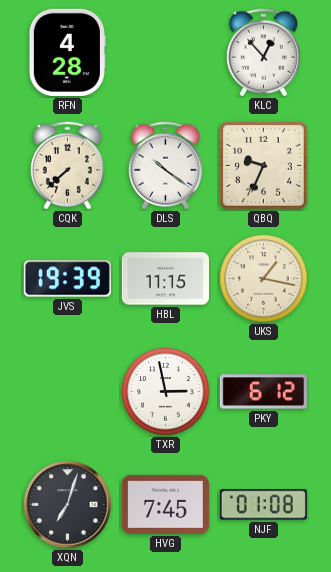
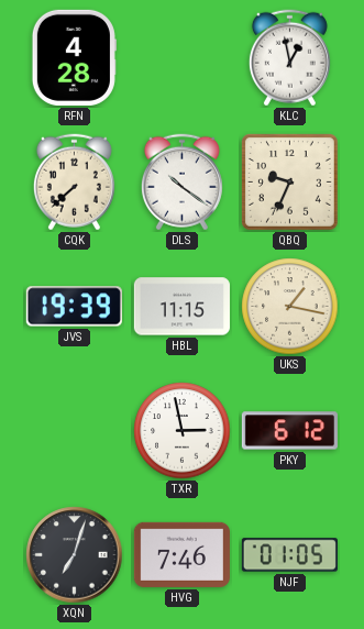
KLC: 12:53 -> 12:58
HVG: 7:45 -> 7:46
NJF: 01:08 -> 01:05
